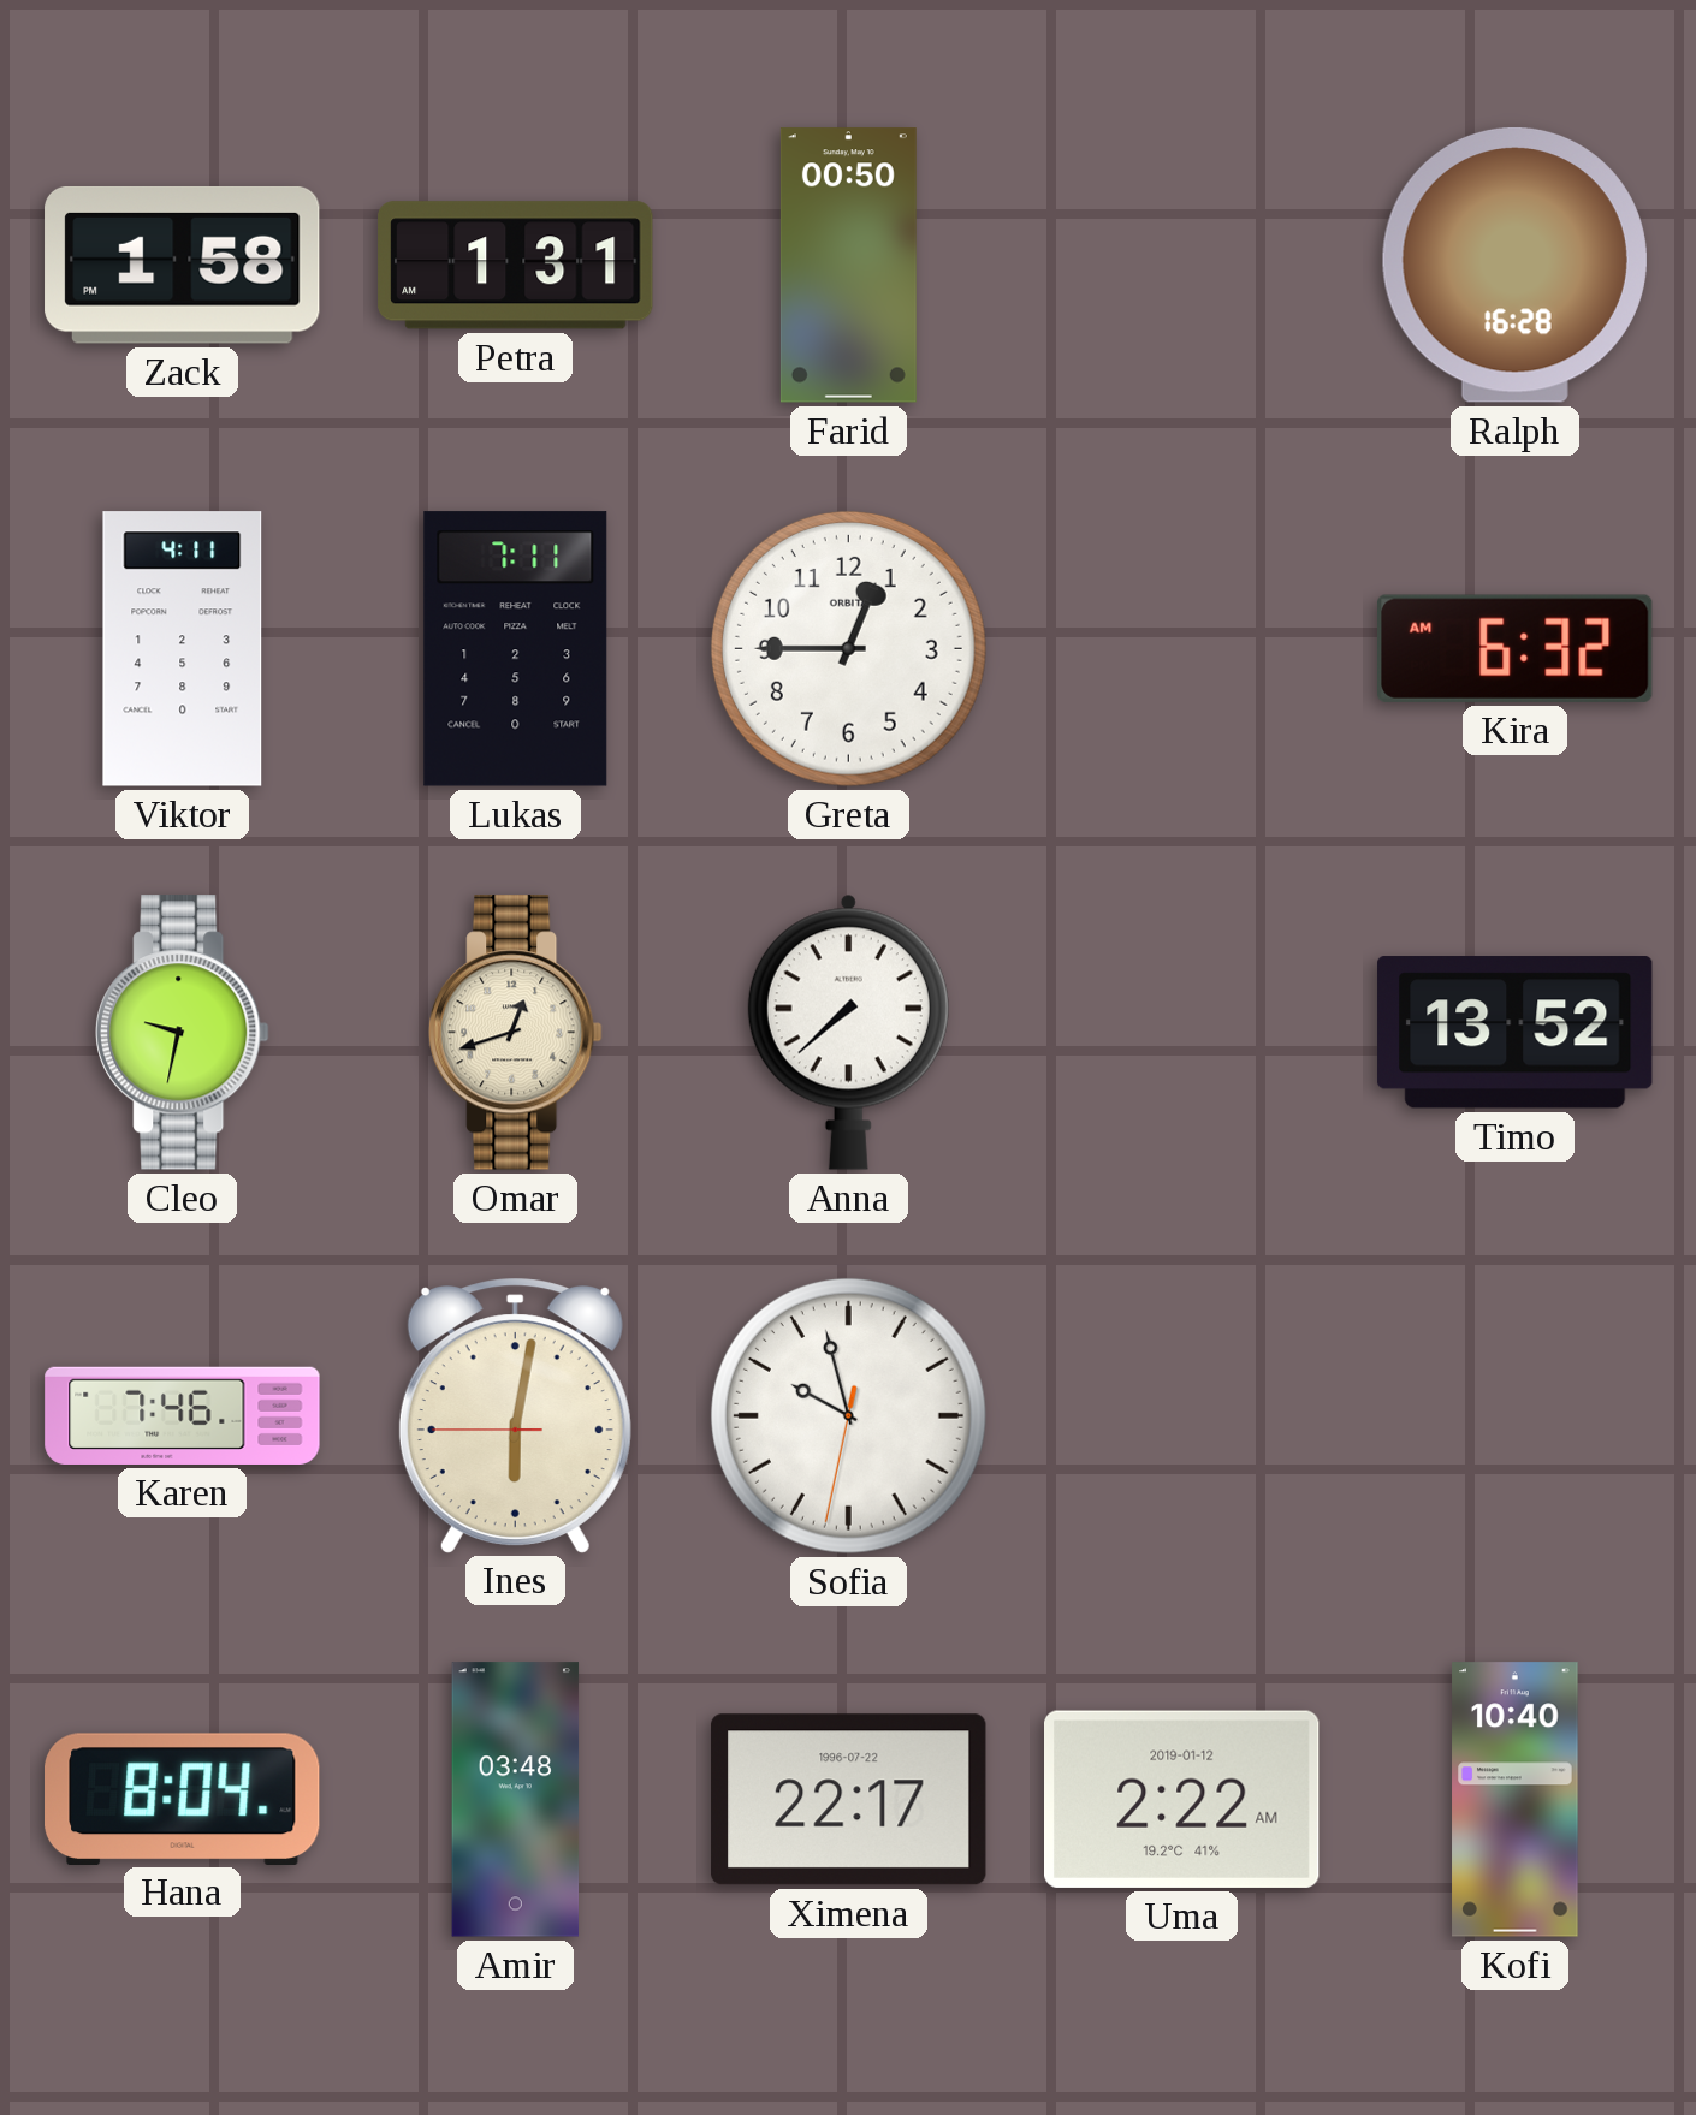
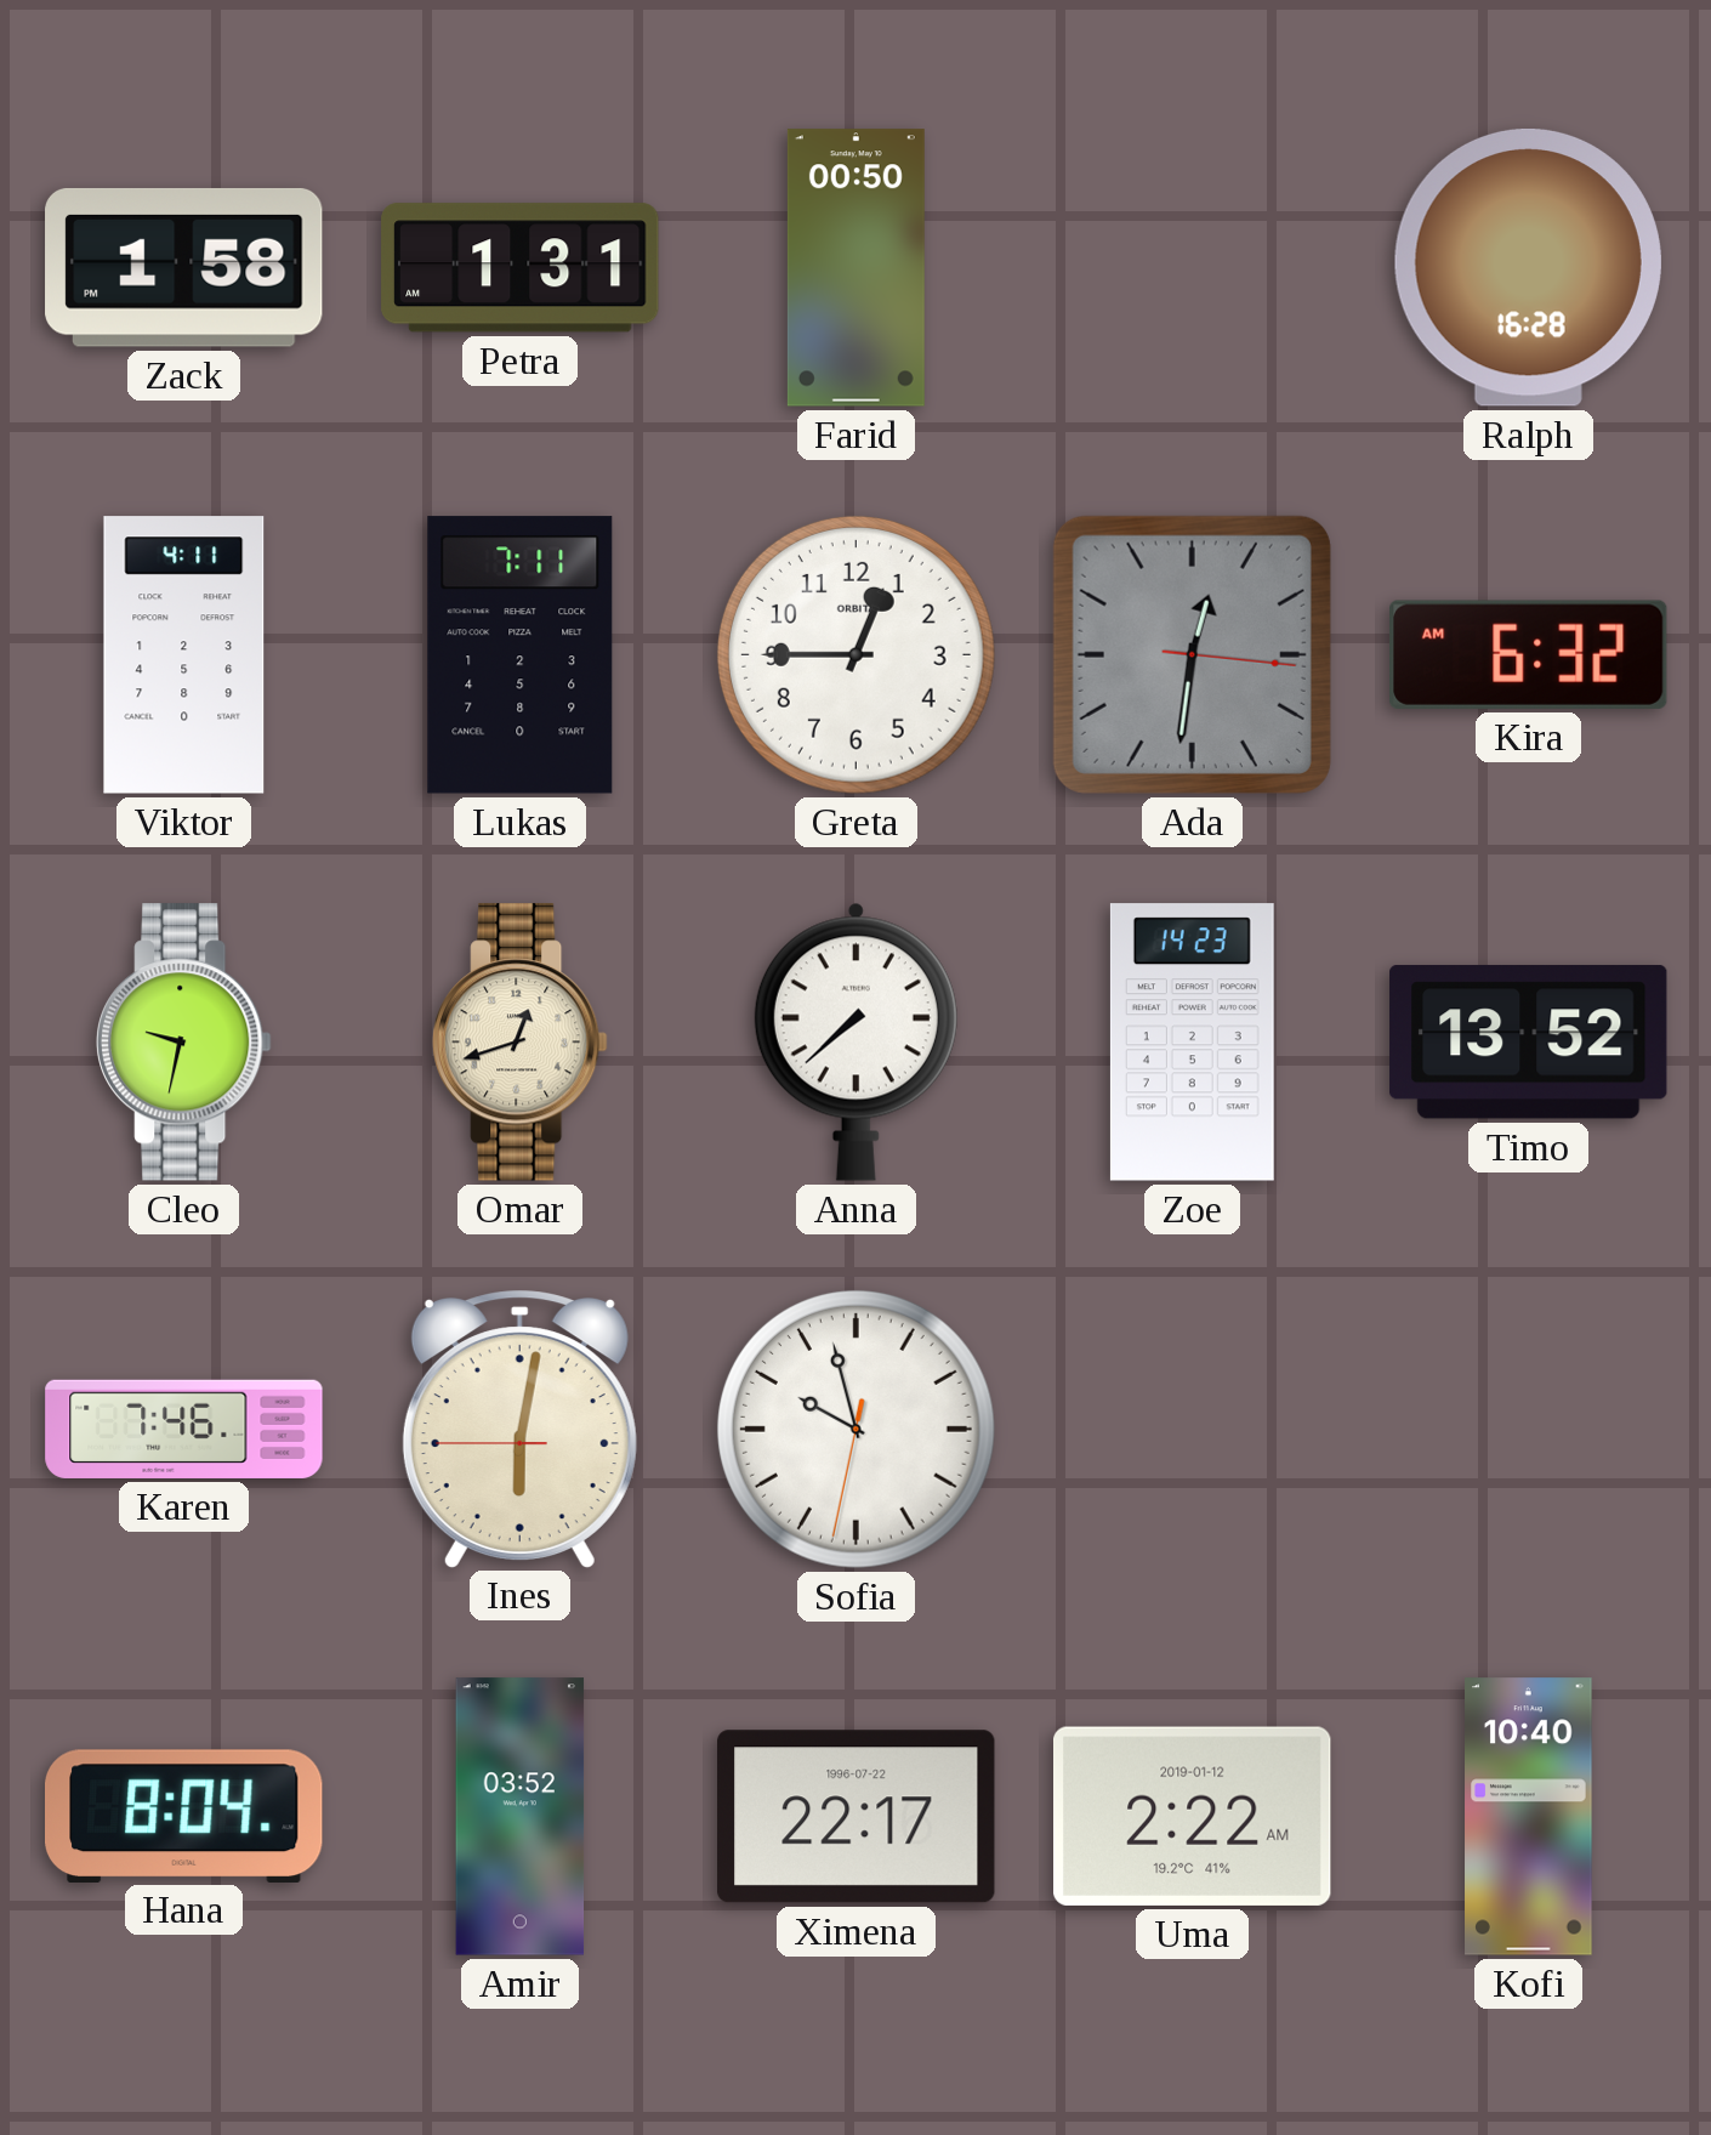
Ada: none -> 12:31
Zoe: none -> 14:23
Amir: 03:48 -> 03:52
